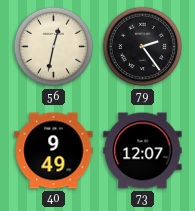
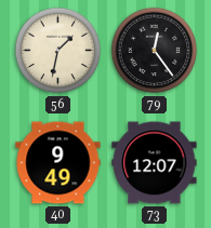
56: 12:32 -> 1:32
79: 2:24 -> 12:24
